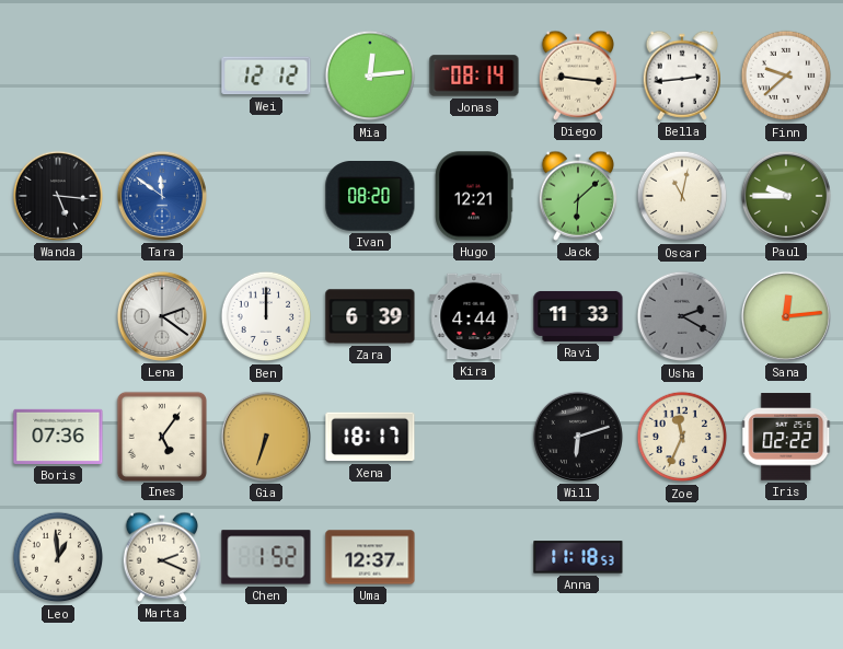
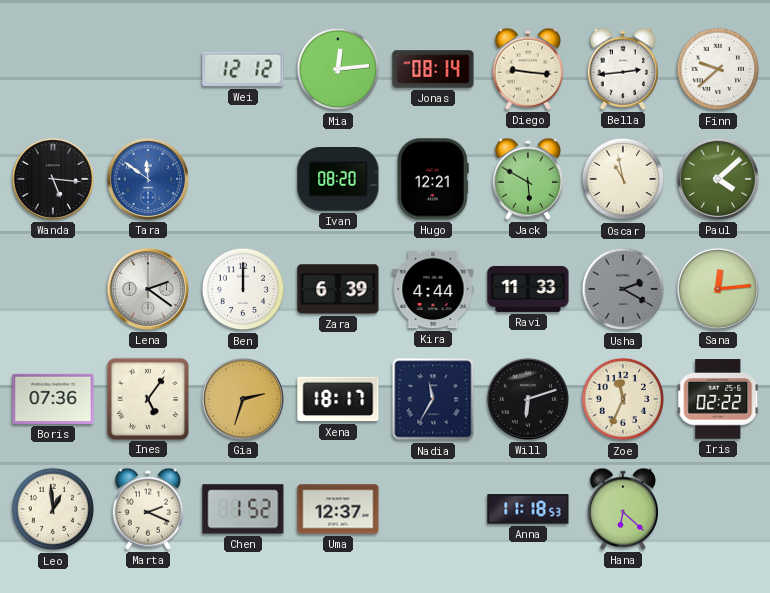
Jack: 6:08 -> 5:50
Oscar: 11:02 -> 10:58
Paul: 9:45 -> 4:08
Gia: 6:33 -> 2:33
Nadia: none -> 11:35
Hana: none -> 6:22
